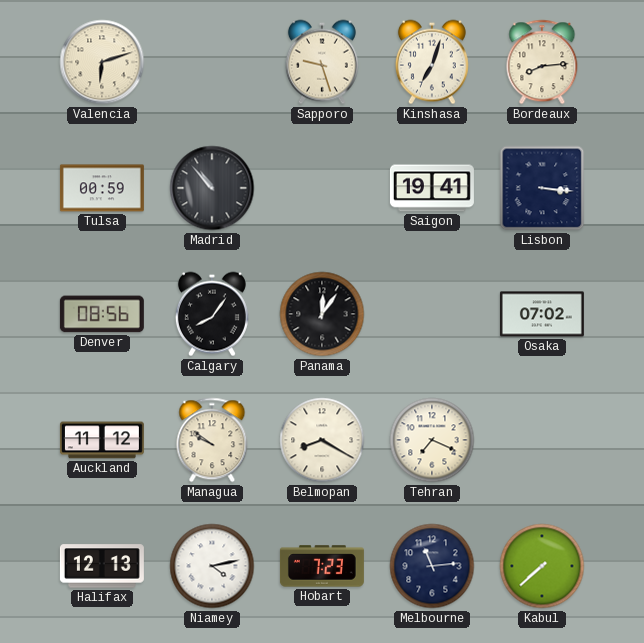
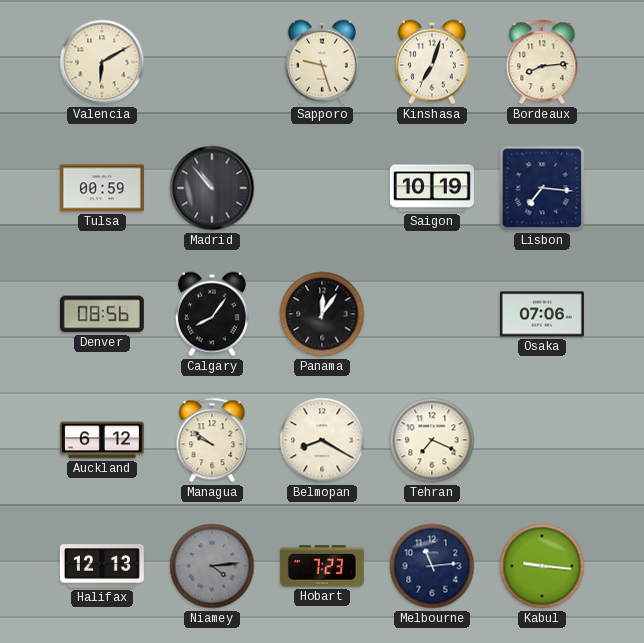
Valencia: 6:12 -> 6:10
Saigon: 19:41 -> 10:19
Lisbon: 3:16 -> 7:16
Osaka: 07:02 -> 07:06
Auckland: 11:12 -> 6:12
Niamey: 4:13 -> 4:14
Niamey dial: white -> grey
Kabul: 7:38 -> 9:16
